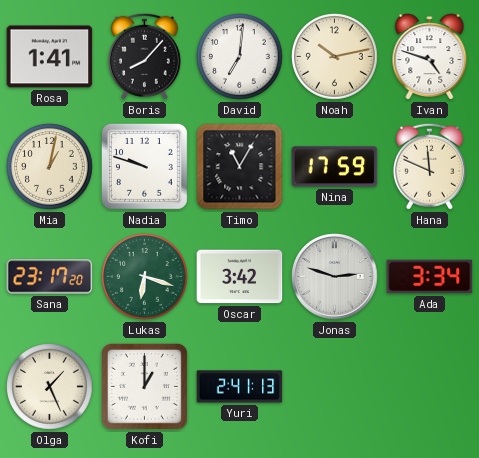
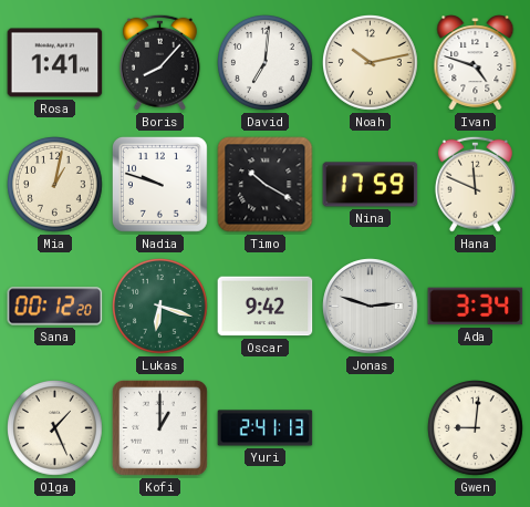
Timo: 11:05 -> 10:20
Sana: 23:17 -> 00:12
Oscar: 3:42 -> 9:42
Gwen: none -> 9:01
